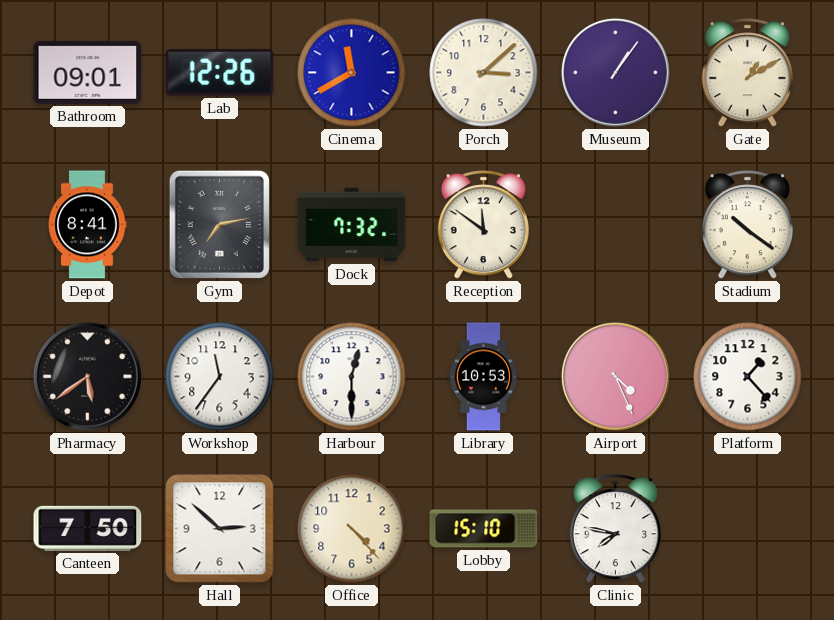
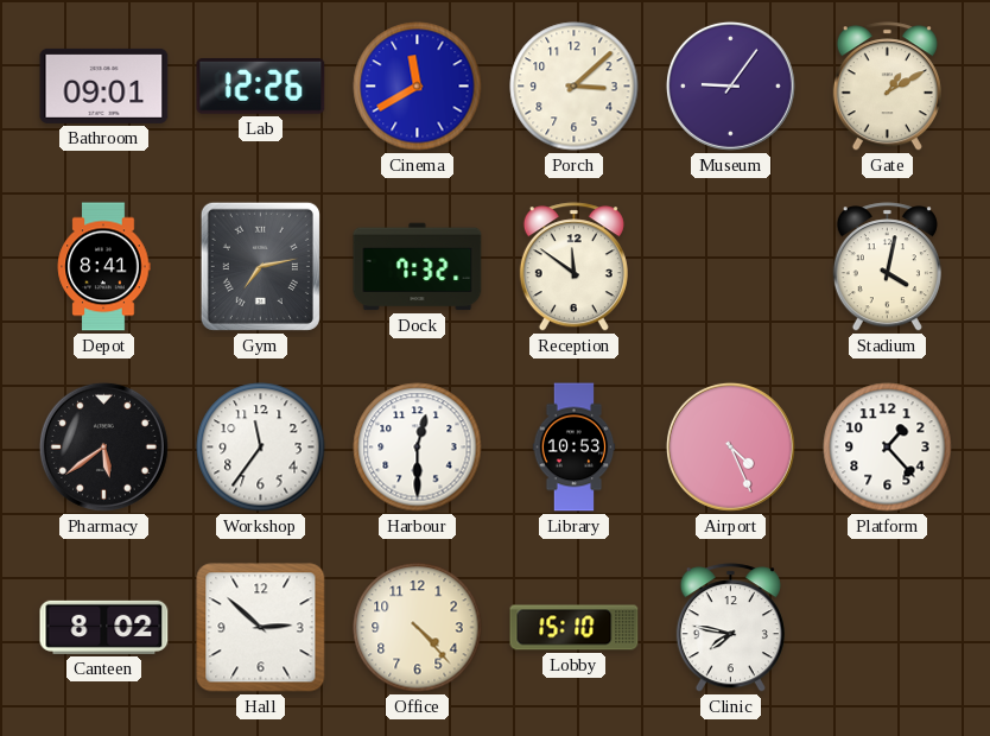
Museum: 1:06 -> 9:06
Stadium: 10:21 -> 4:02
Canteen: 7:50 -> 8:02
